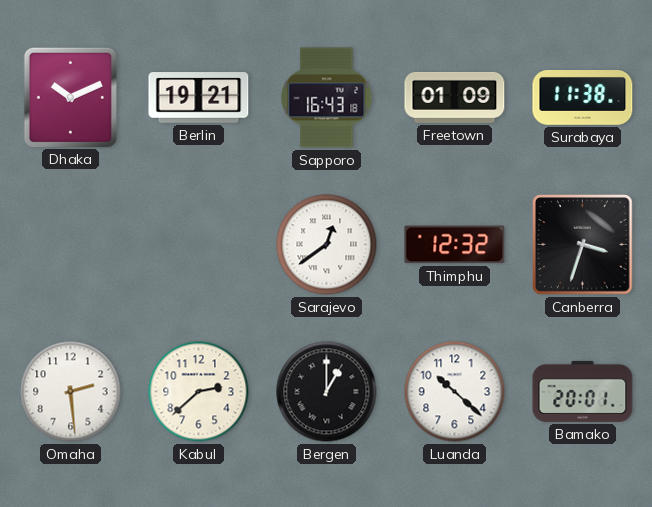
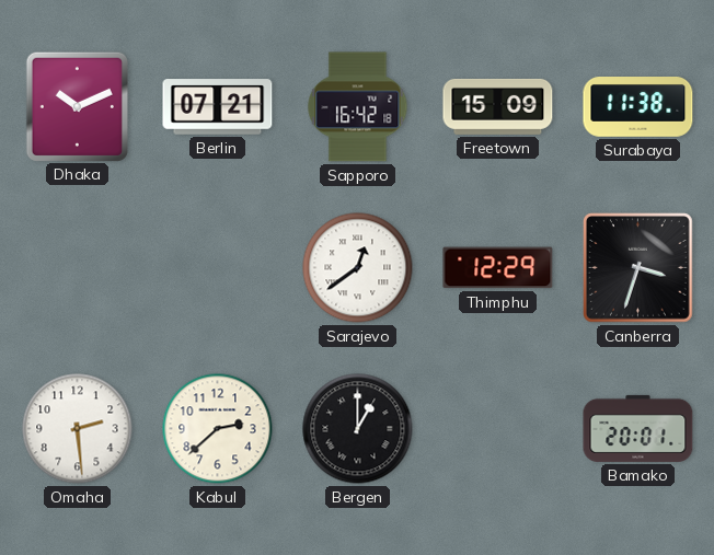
Berlin: 19:21 -> 07:21
Sapporo: 16:43 -> 16:42
Freetown: 01:09 -> 15:09
Thimphu: 12:32 -> 12:29
Luanda: 10:22 -> none
